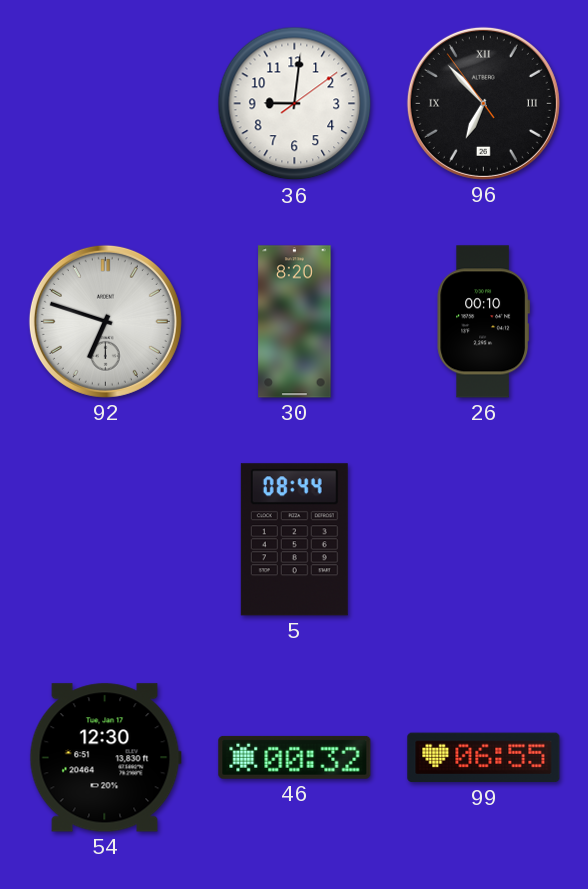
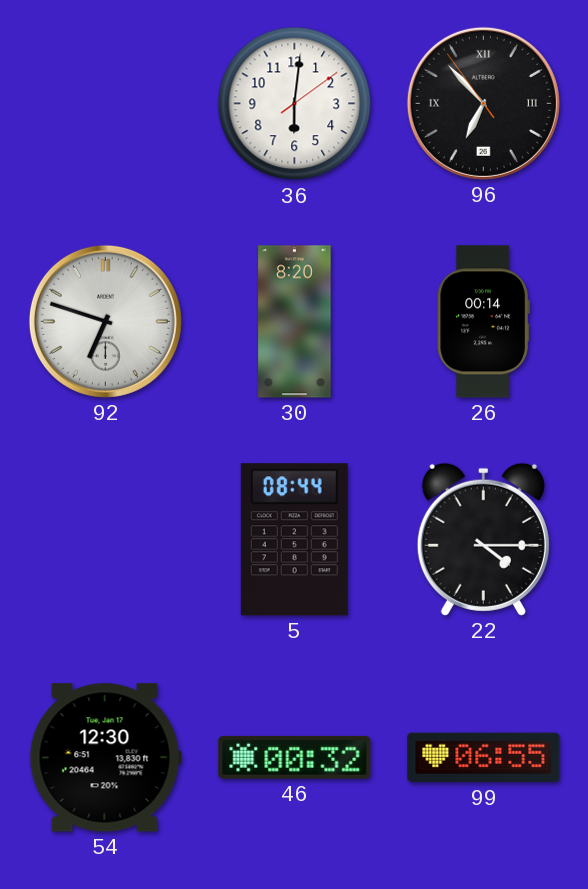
36: 9:01 -> 6:01
26: 00:10 -> 00:14
22: none -> 4:15
